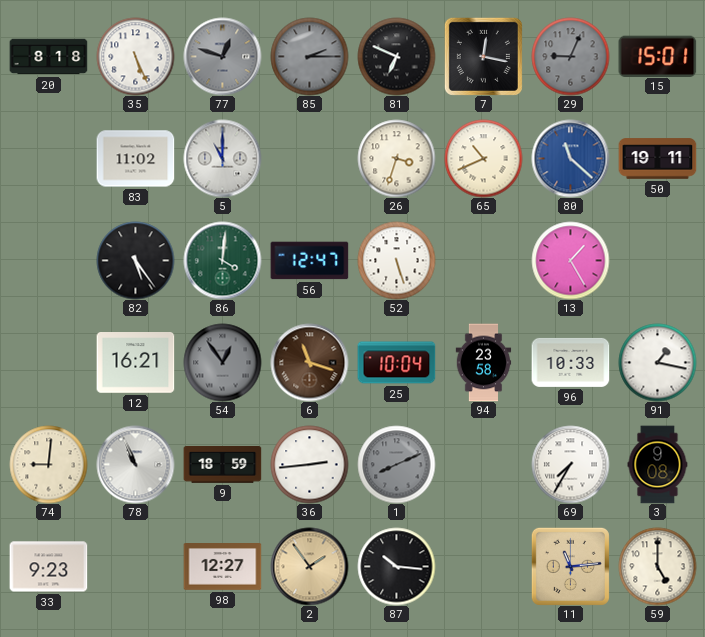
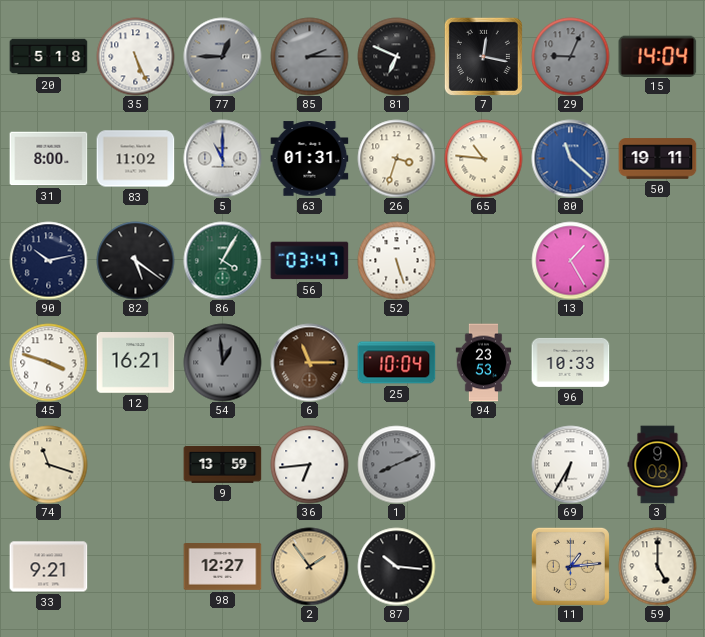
20: 8:18 -> 5:18
77: 12:48 -> 12:45
15: 15:01 -> 14:04
31: none -> 8:00
63: none -> 01:31
65: 10:41 -> 10:46
90: none -> 10:13
82: 5:24 -> 5:21
86: 4:01 -> 4:05
56: 12:47 -> 03:47
45: none -> 3:48
54: 12:54 -> 12:59
6: 11:18 -> 11:15
94: 23:58 -> 23:53
91: 1:17 -> none
74: 9:01 -> 11:18
78: 10:56 -> none
9: 18:59 -> 13:59
36: 2:44 -> 6:44
69: 7:35 -> 6:35
33: 9:23 -> 9:21
11: 11:14 -> 1:14
